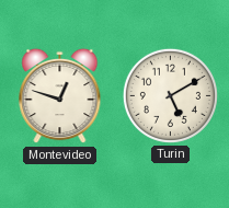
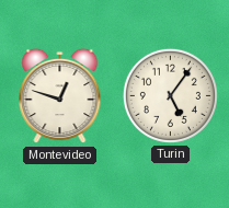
Turin: 5:10 -> 5:06
